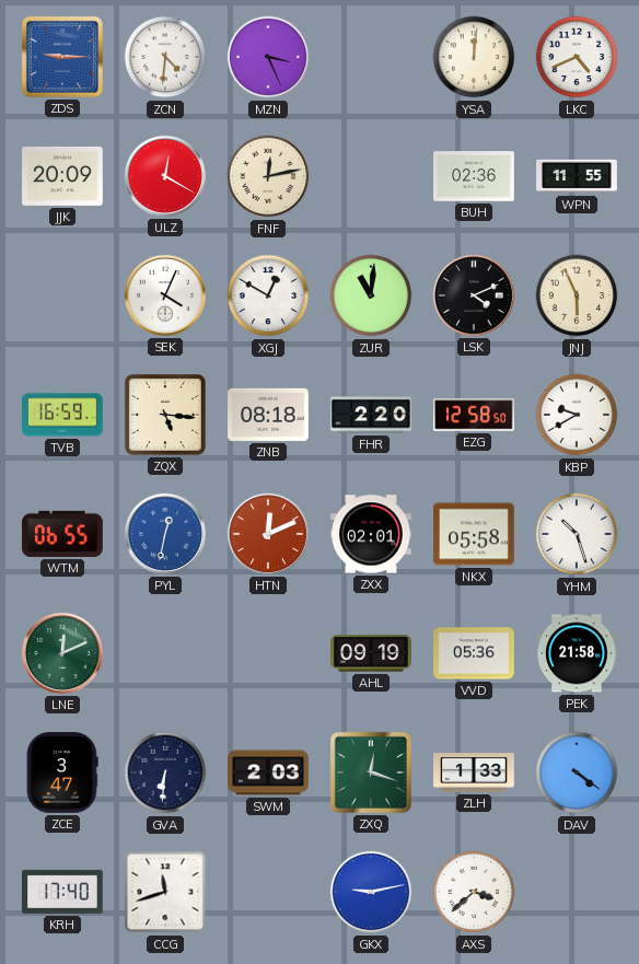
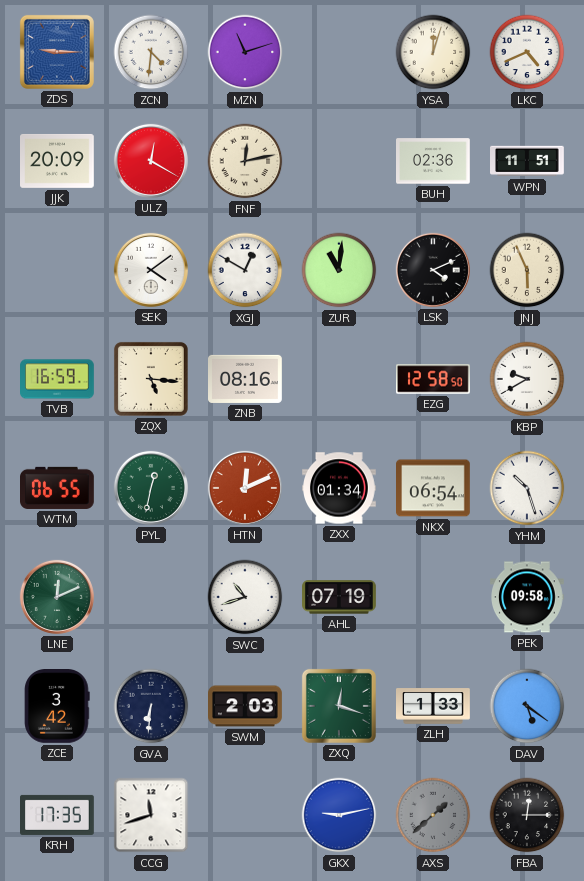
MZN: 3:26 -> 11:12
YSA: 12:01 -> 12:03
WPN: 11:55 -> 11:51
SEK: 4:04 -> 4:09
ZNB: 08:18 -> 08:16
FHR: 2:20 -> none
PYL dial: blue -> green
ZXX: 02:01 -> 01:34
NKX: 05:58 -> 06:54
SWC: none -> 10:42
AHL: 09:19 -> 07:19
VVD: 05:36 -> none
PEK: 21:58 -> 09:58
ZCE: 3:47 -> 3:42
DAV: 4:21 -> 5:21
KRH: 17:40 -> 17:35
AXS: 3:38 -> 1:38
AXS dial: white -> grey
FBA: none -> 12:15
